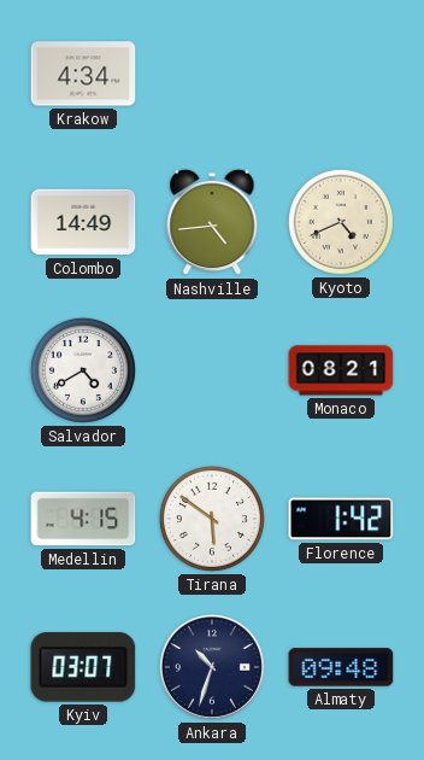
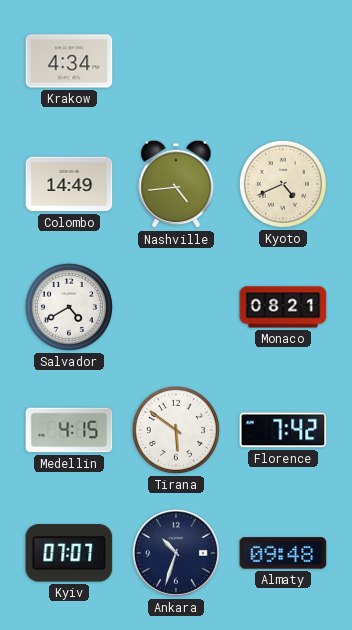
Florence: 1:42 -> 7:42
Kyiv: 03:07 -> 07:07
